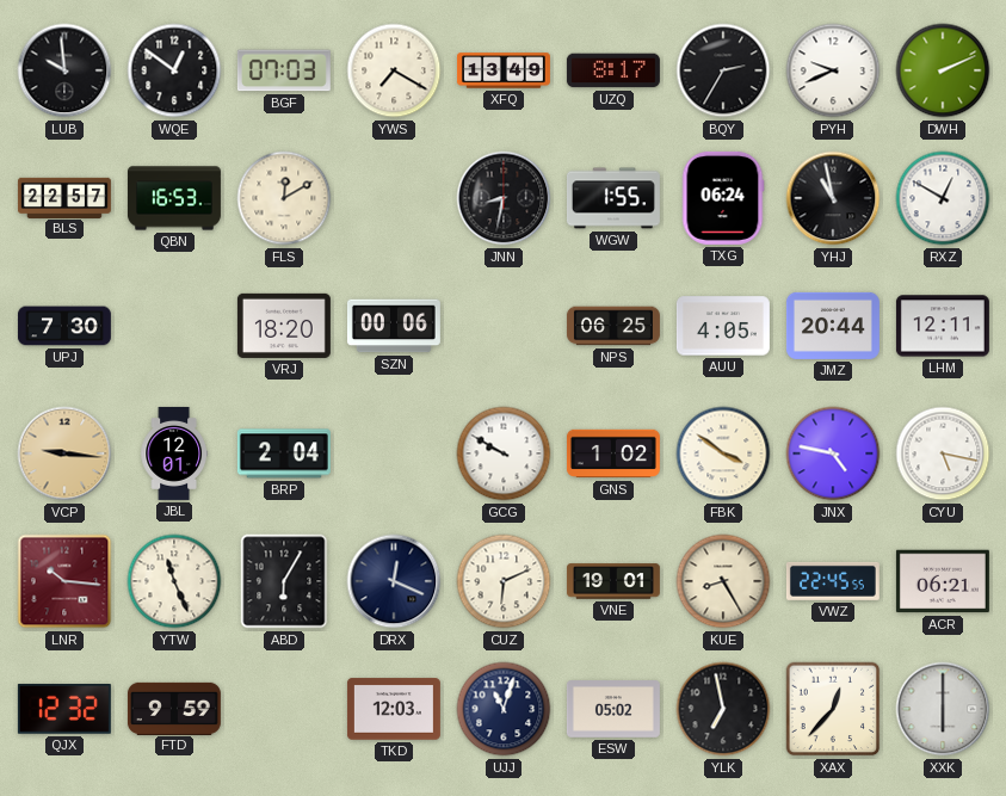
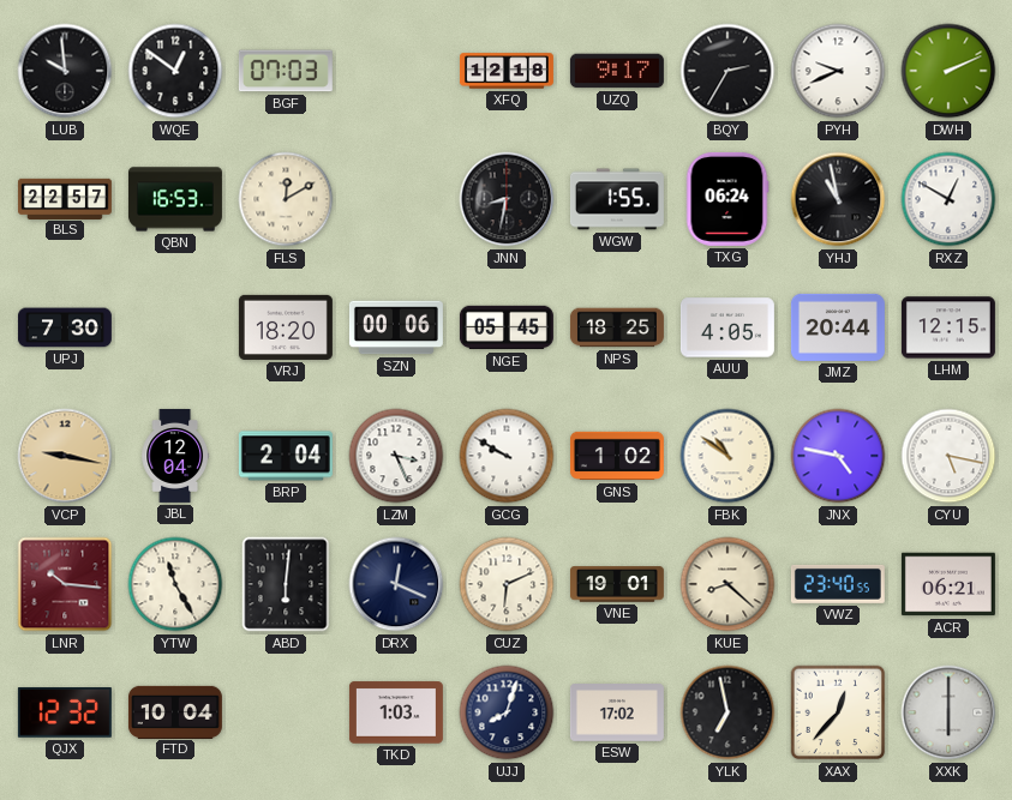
YWS: 7:20 -> none
XFQ: 13:49 -> 12:18
UZQ: 8:17 -> 9:17
NGE: none -> 05:45
NPS: 06:25 -> 18:25
LHM: 12:11 -> 12:15
VCP: 9:16 -> 9:17
JBL: 12:01 -> 12:04
LZM: none -> 3:26
FBK: 3:51 -> 10:51
YTW: 11:26 -> 11:25
ABD: 6:05 -> 6:01
KUE: 8:25 -> 8:22
VWZ: 22:45 -> 23:40
FTD: 9:59 -> 10:04
TKD: 12:03 -> 1:03
UJJ: 11:03 -> 8:03
ESW: 05:02 -> 17:02
